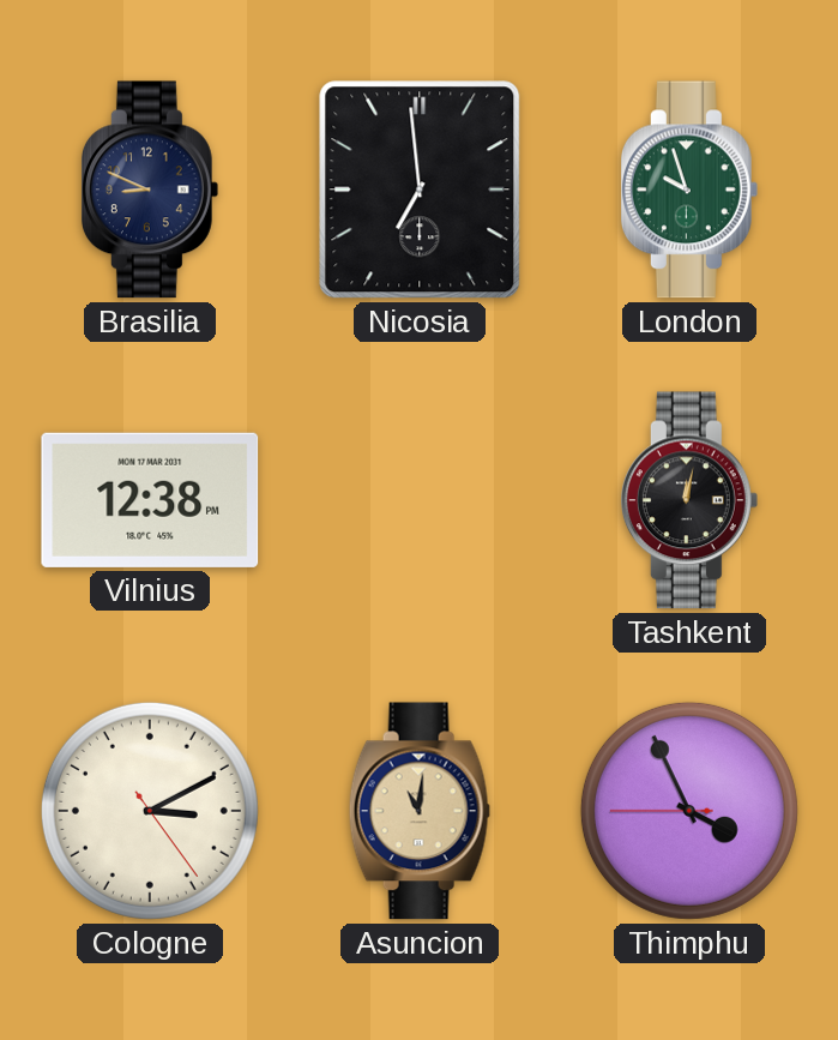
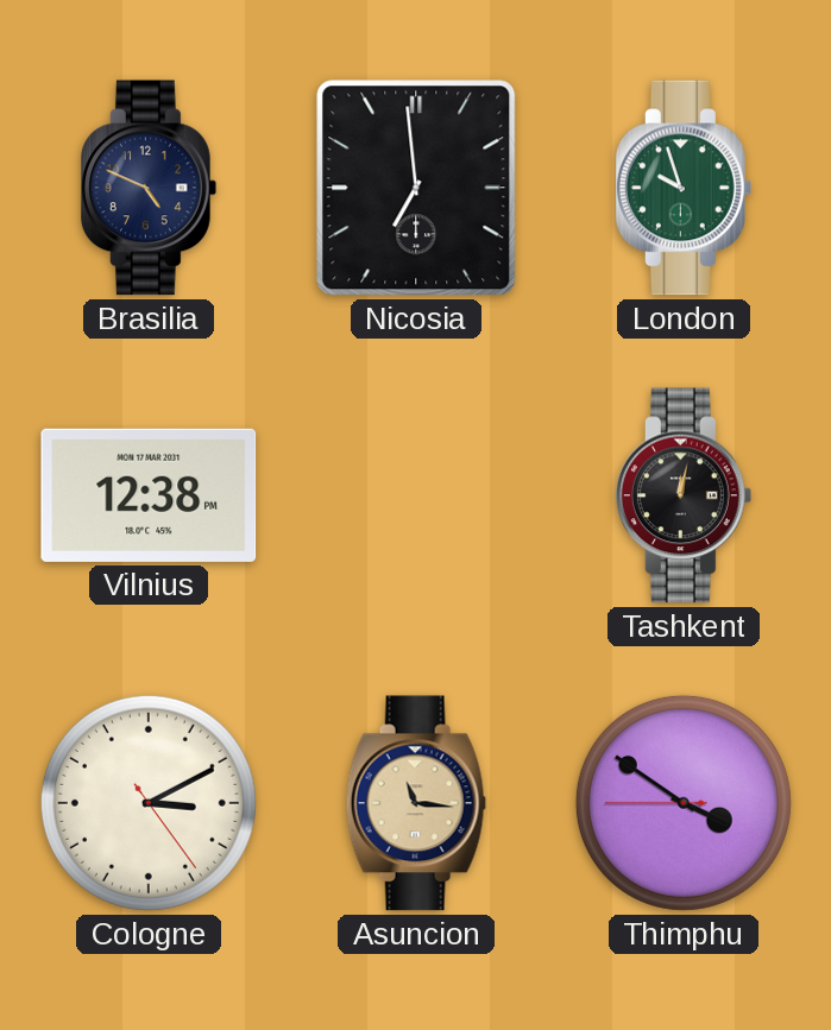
Brasilia: 8:49 -> 4:49
Asuncion: 11:01 -> 11:16
Thimphu: 3:55 -> 3:50
